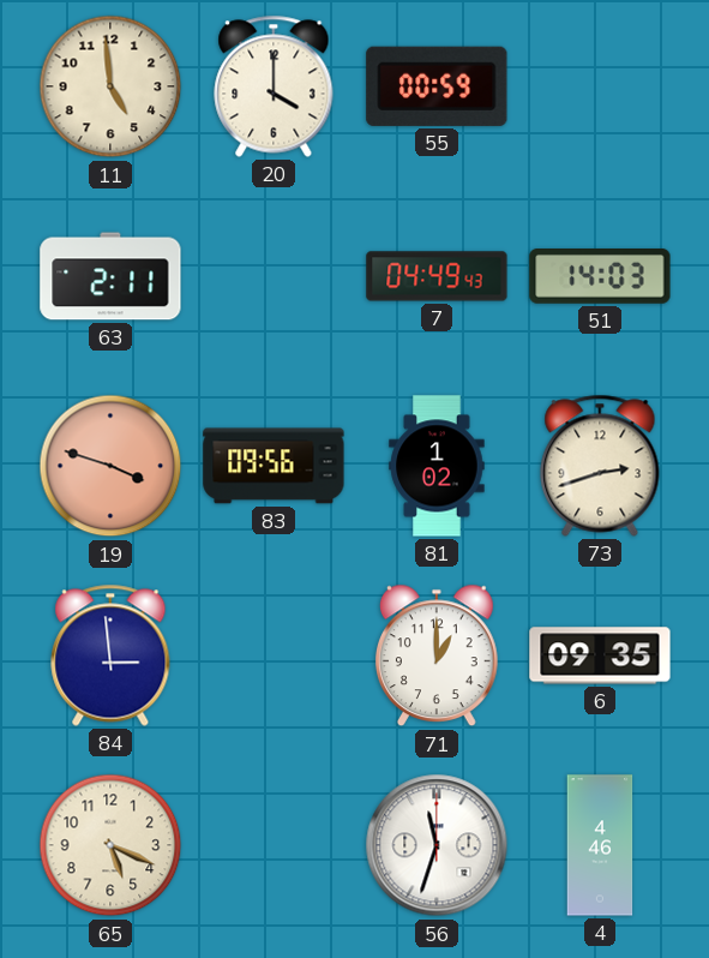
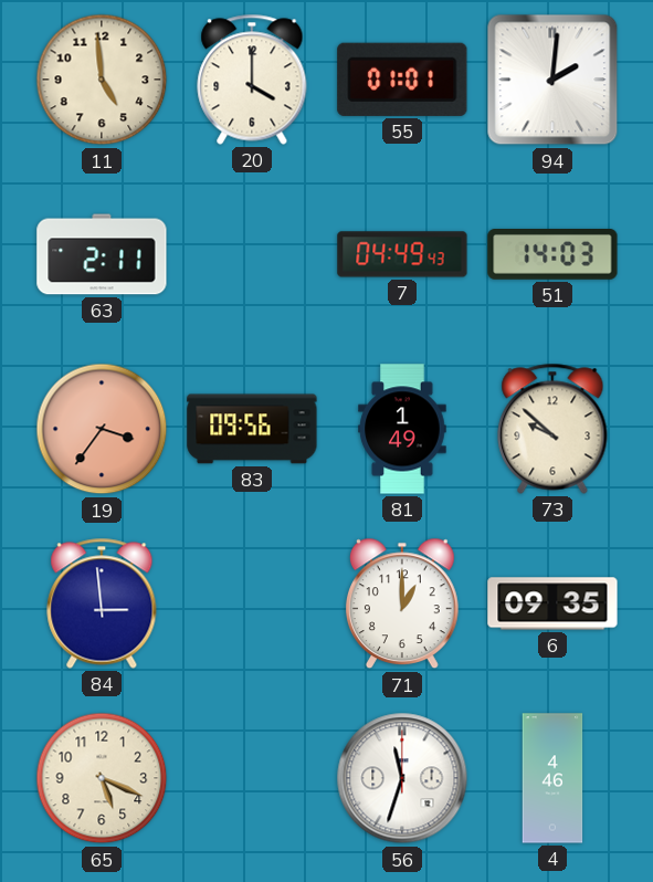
55: 00:59 -> 01:01
94: none -> 2:01
19: 3:48 -> 3:36
81: 1:02 -> 1:49
73: 2:42 -> 9:52
